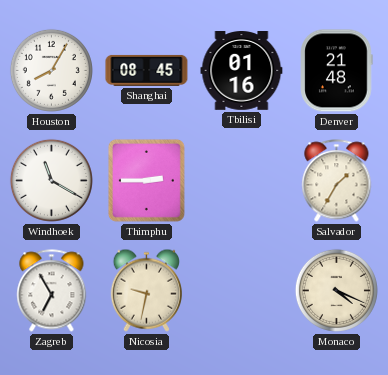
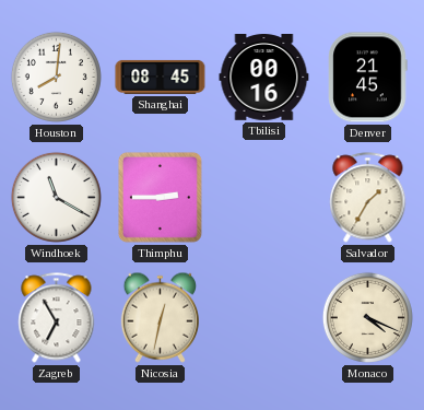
Houston: 8:05 -> 8:01
Tbilisi: 01:16 -> 00:16
Denver: 21:48 -> 21:45
Nicosia: 9:32 -> 12:32
